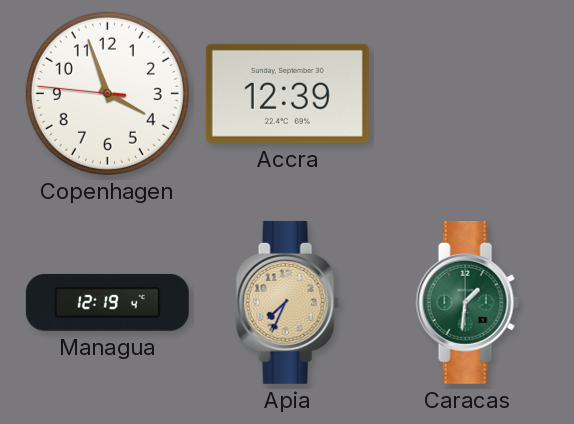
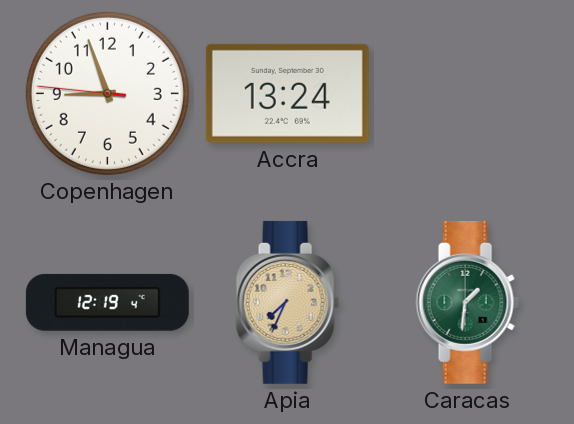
Copenhagen: 3:56 -> 8:56
Accra: 12:39 -> 13:24
